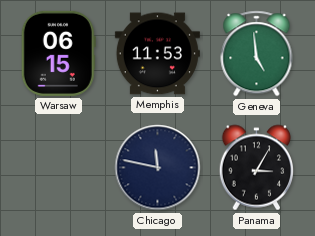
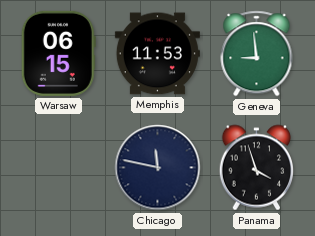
Geneva: 4:59 -> 8:59
Panama: 3:05 -> 3:57
